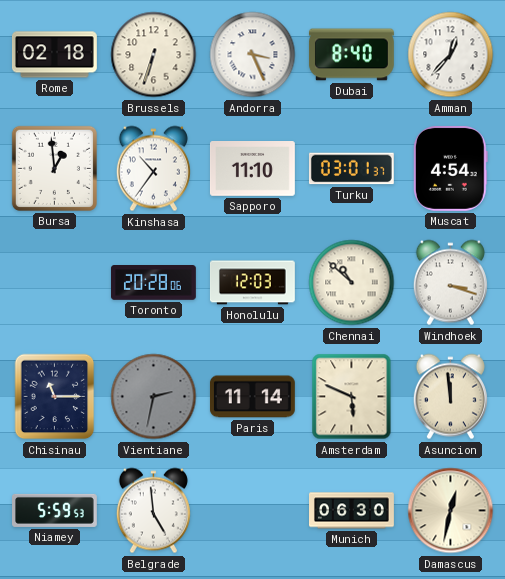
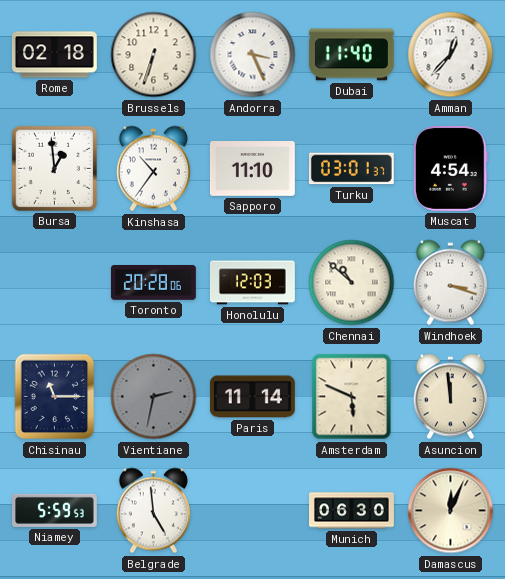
Dubai: 8:40 -> 11:40
Damascus: 12:32 -> 12:04
